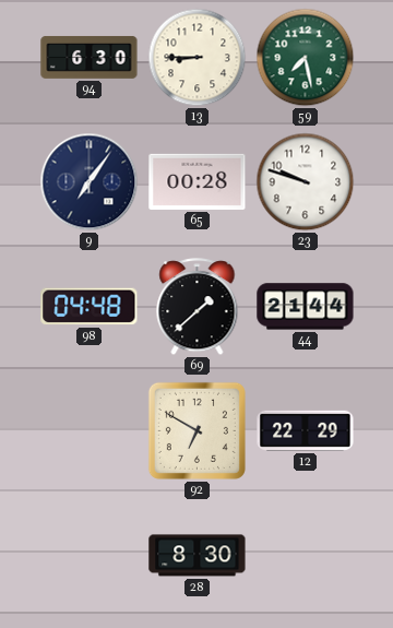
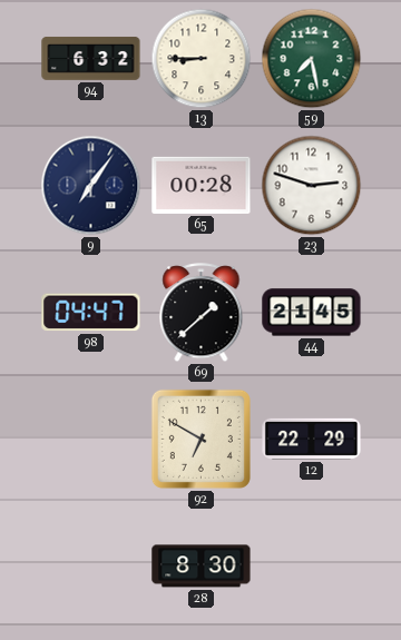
94: 6:30 -> 6:32
23: 9:48 -> 2:48
98: 04:48 -> 04:47
44: 21:44 -> 21:45
